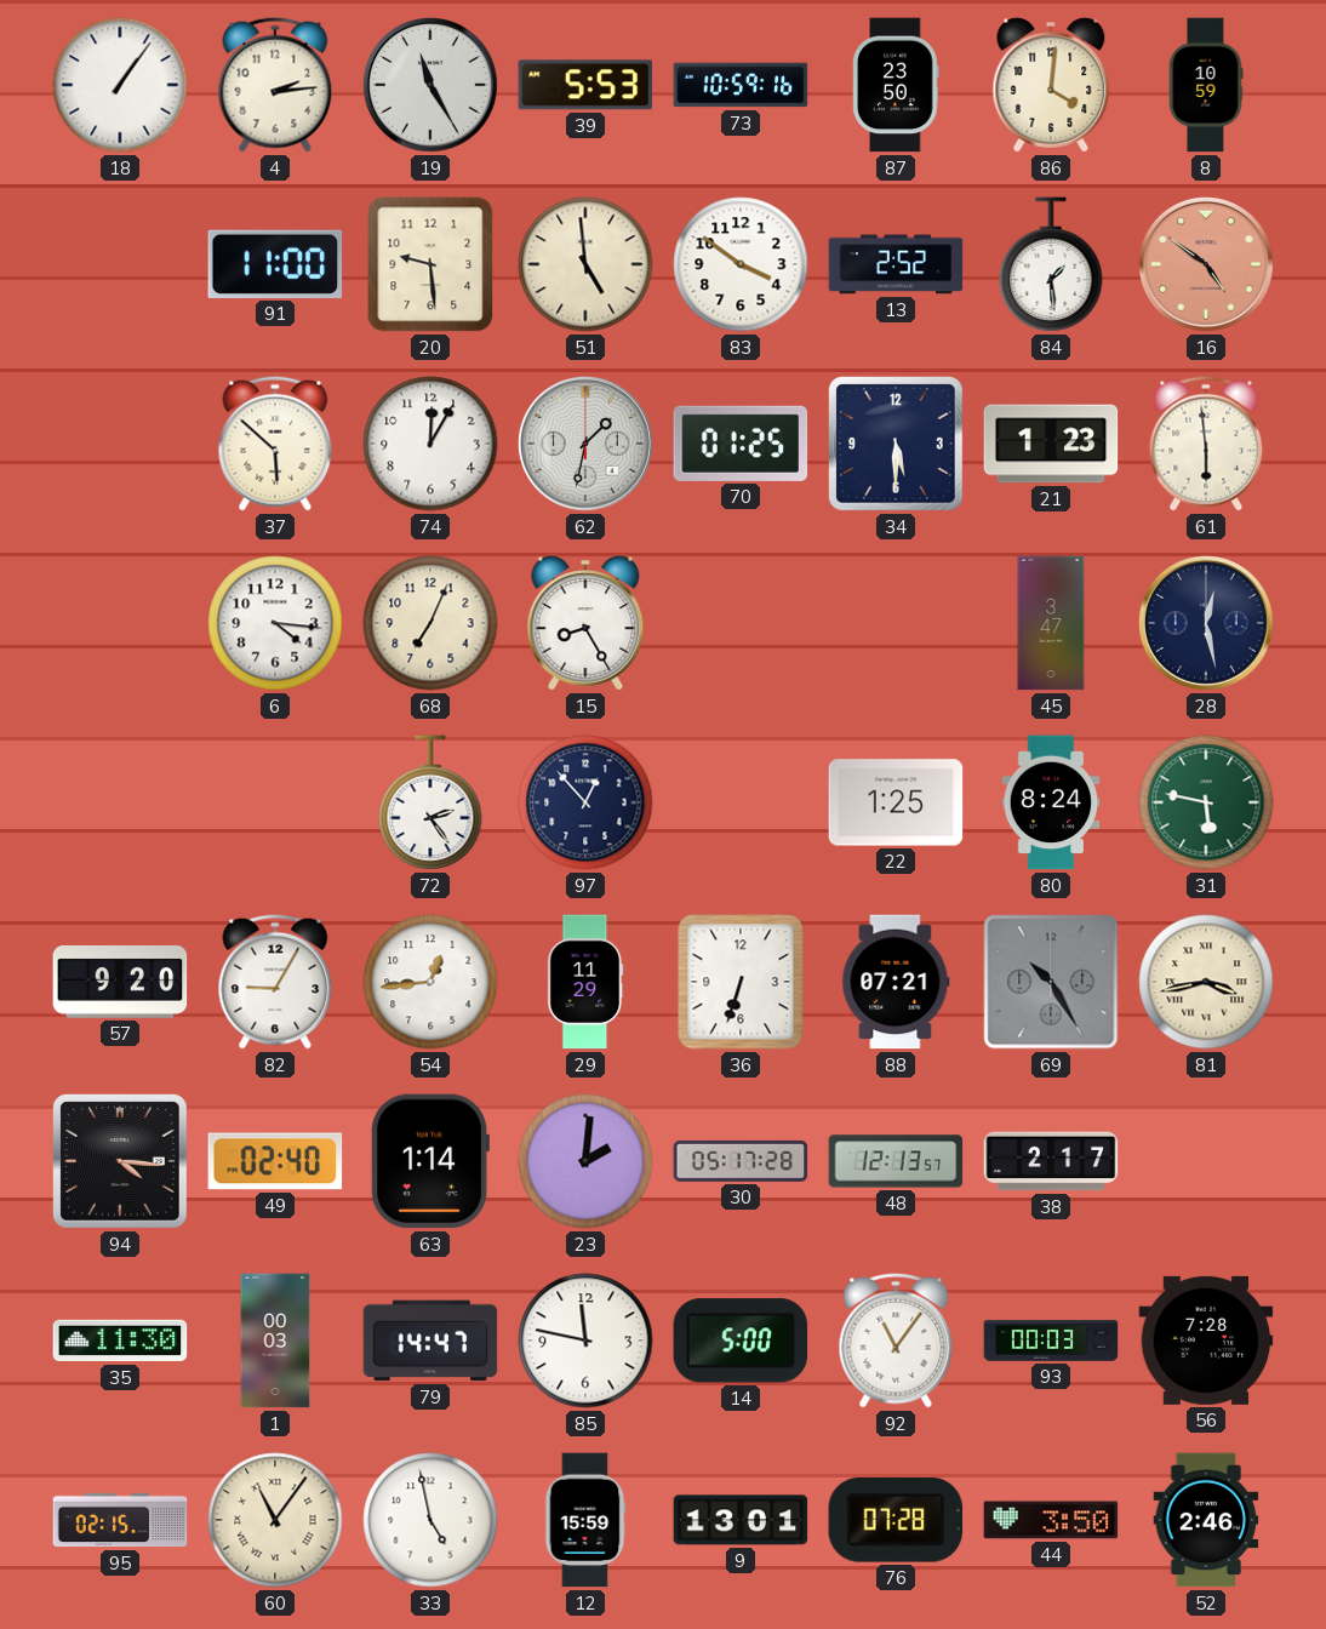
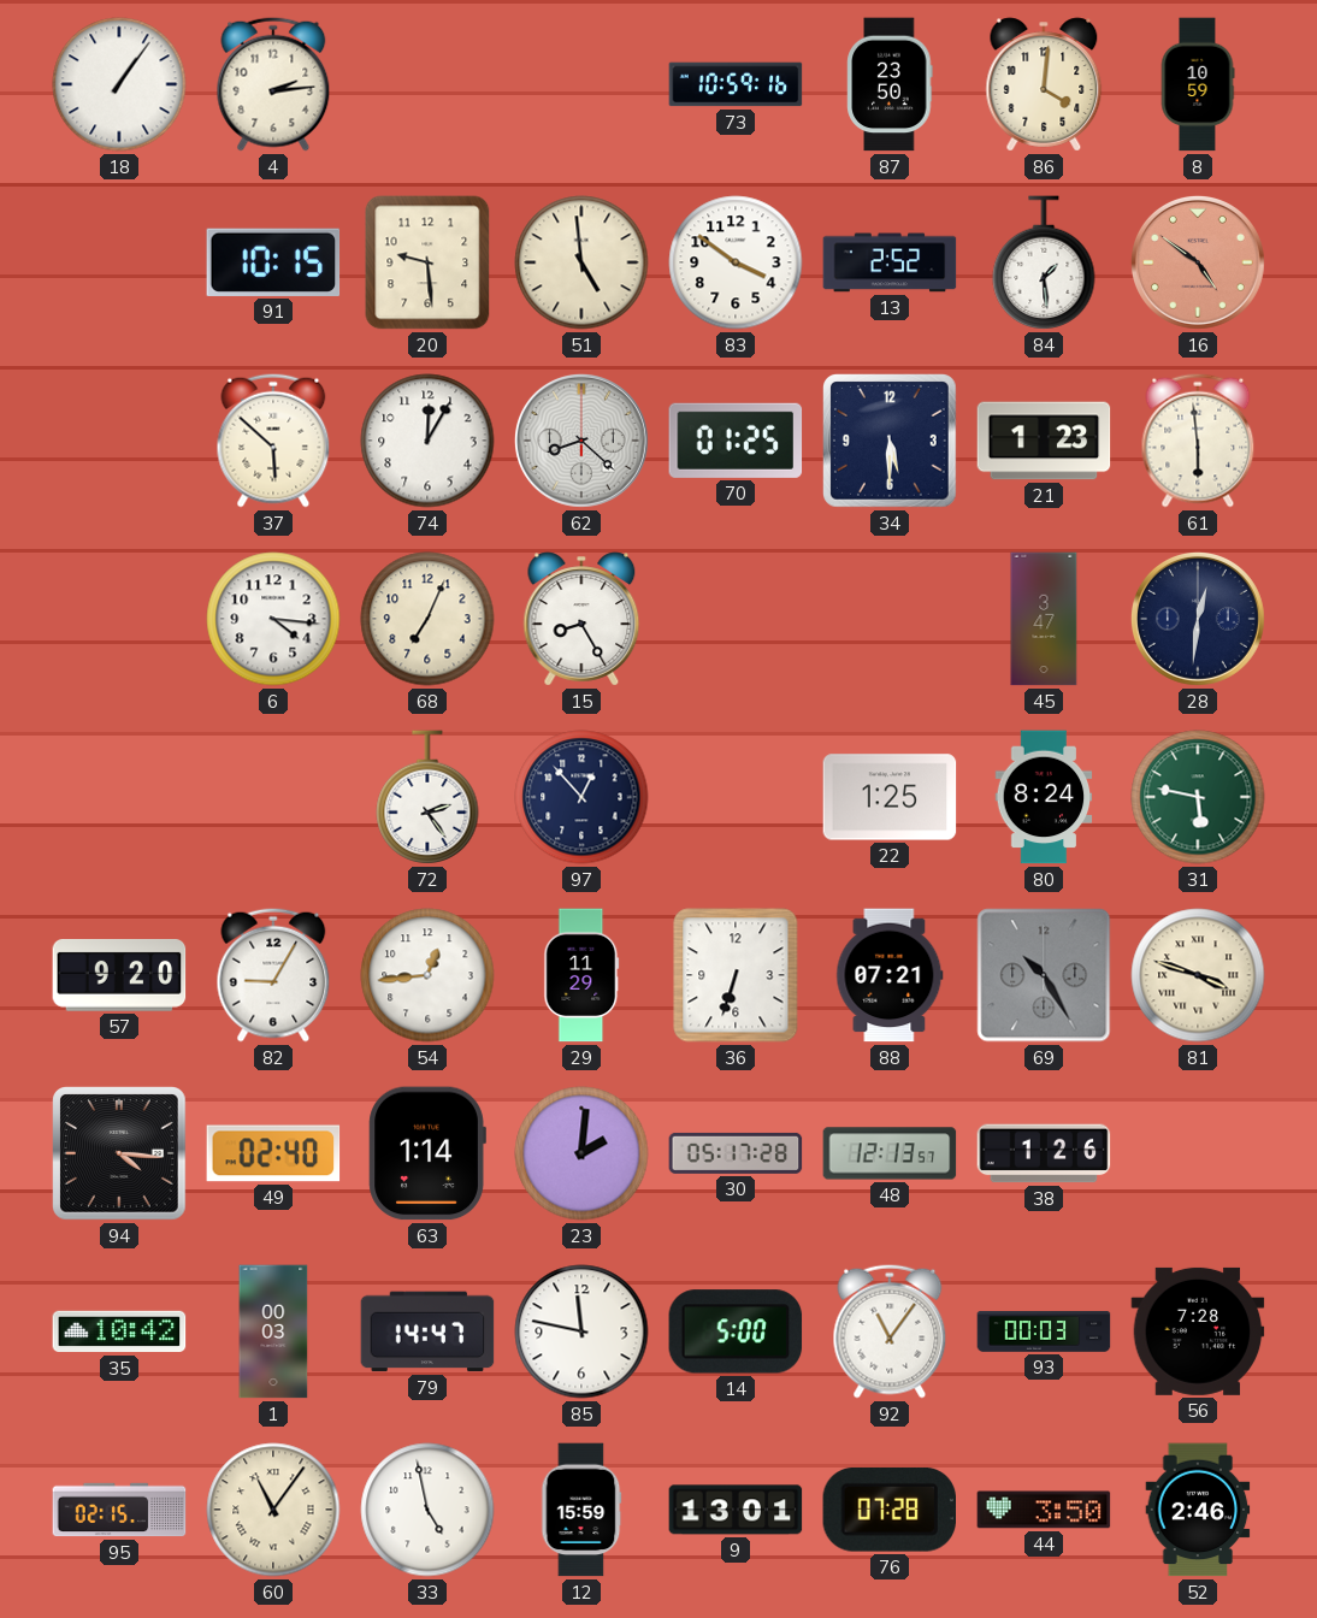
19: 11:25 -> none
39: 5:53 -> none
91: 11:00 -> 10:15
62: 1:32 -> 8:22
28: 12:28 -> 12:31
81: 3:43 -> 3:48
38: 2:17 -> 1:26
35: 11:30 -> 10:42
